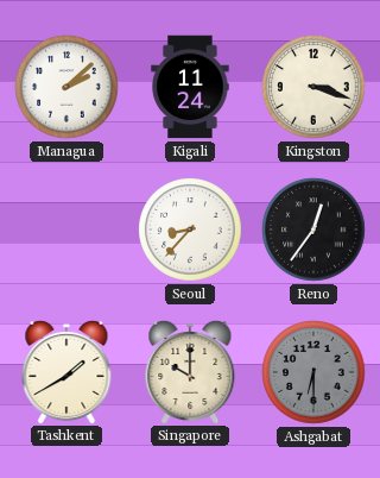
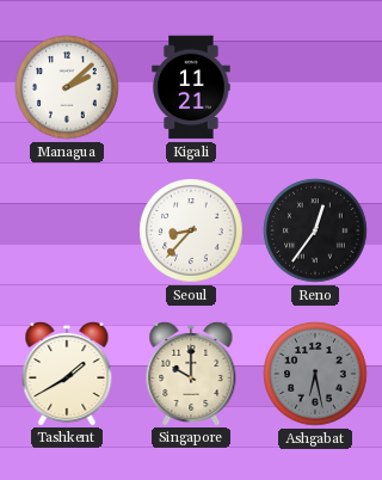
Kigali: 11:24 -> 11:21
Kingston: 3:18 -> none
Ashgabat: 6:30 -> 6:28
